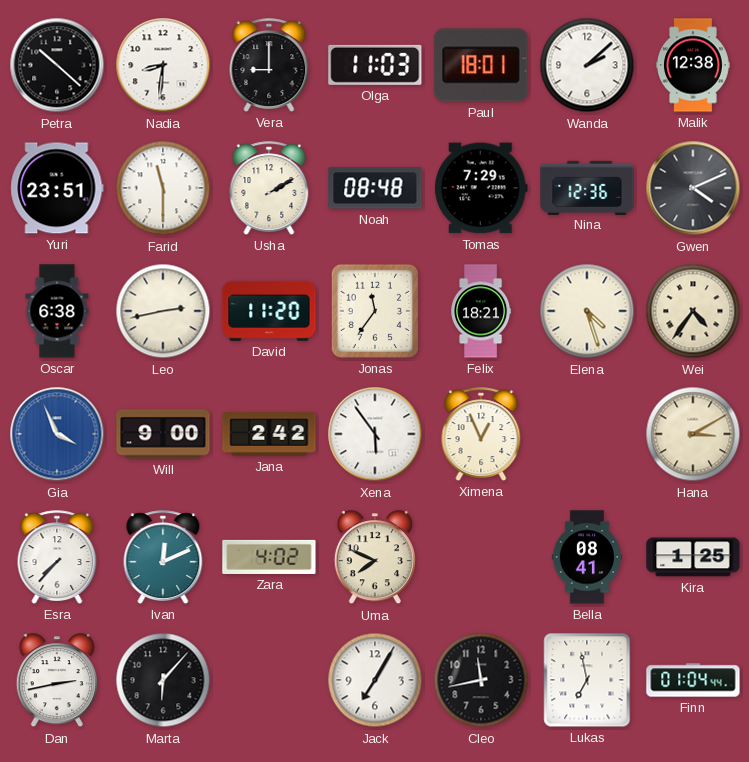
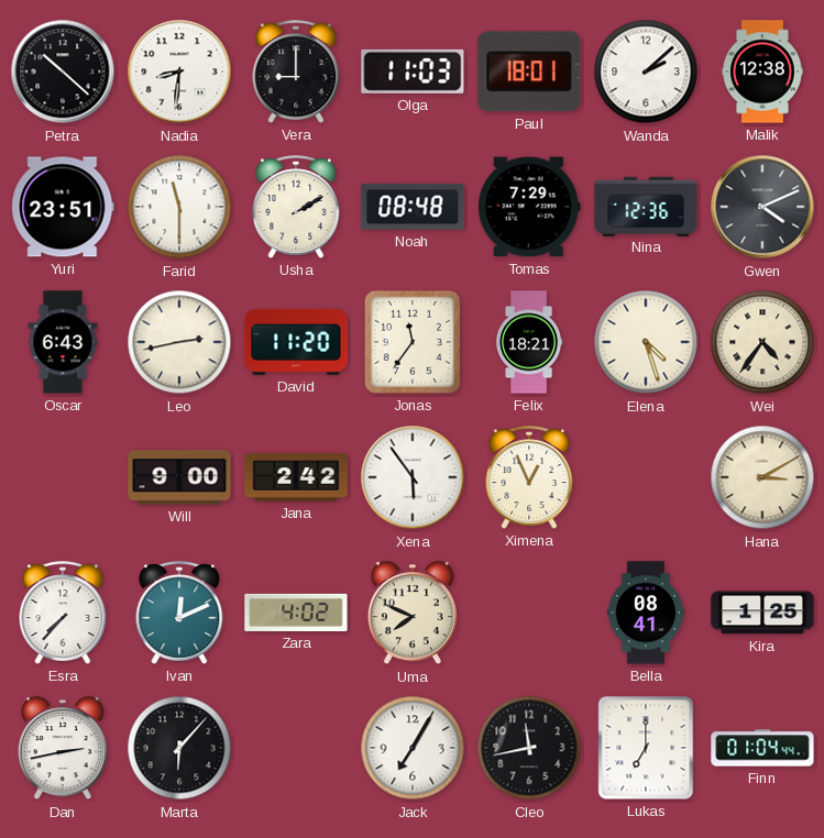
Oscar: 6:38 -> 6:43
Gia: 3:56 -> none
Lukas: 6:58 -> 7:00
